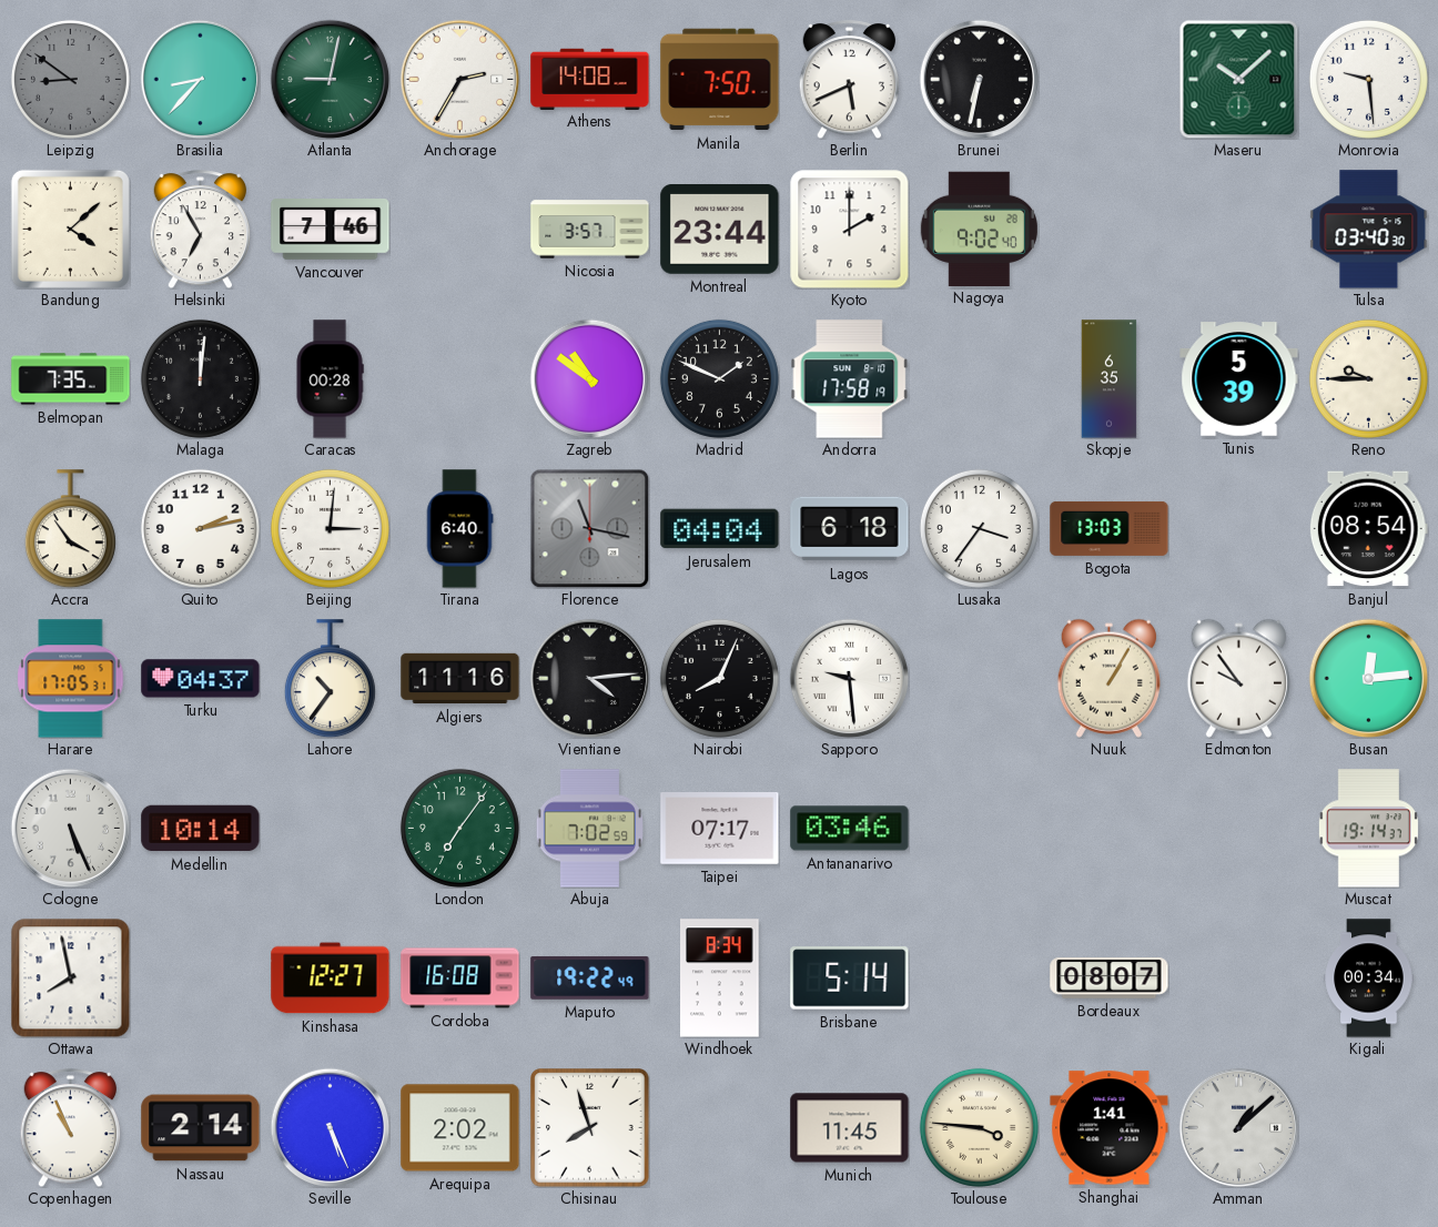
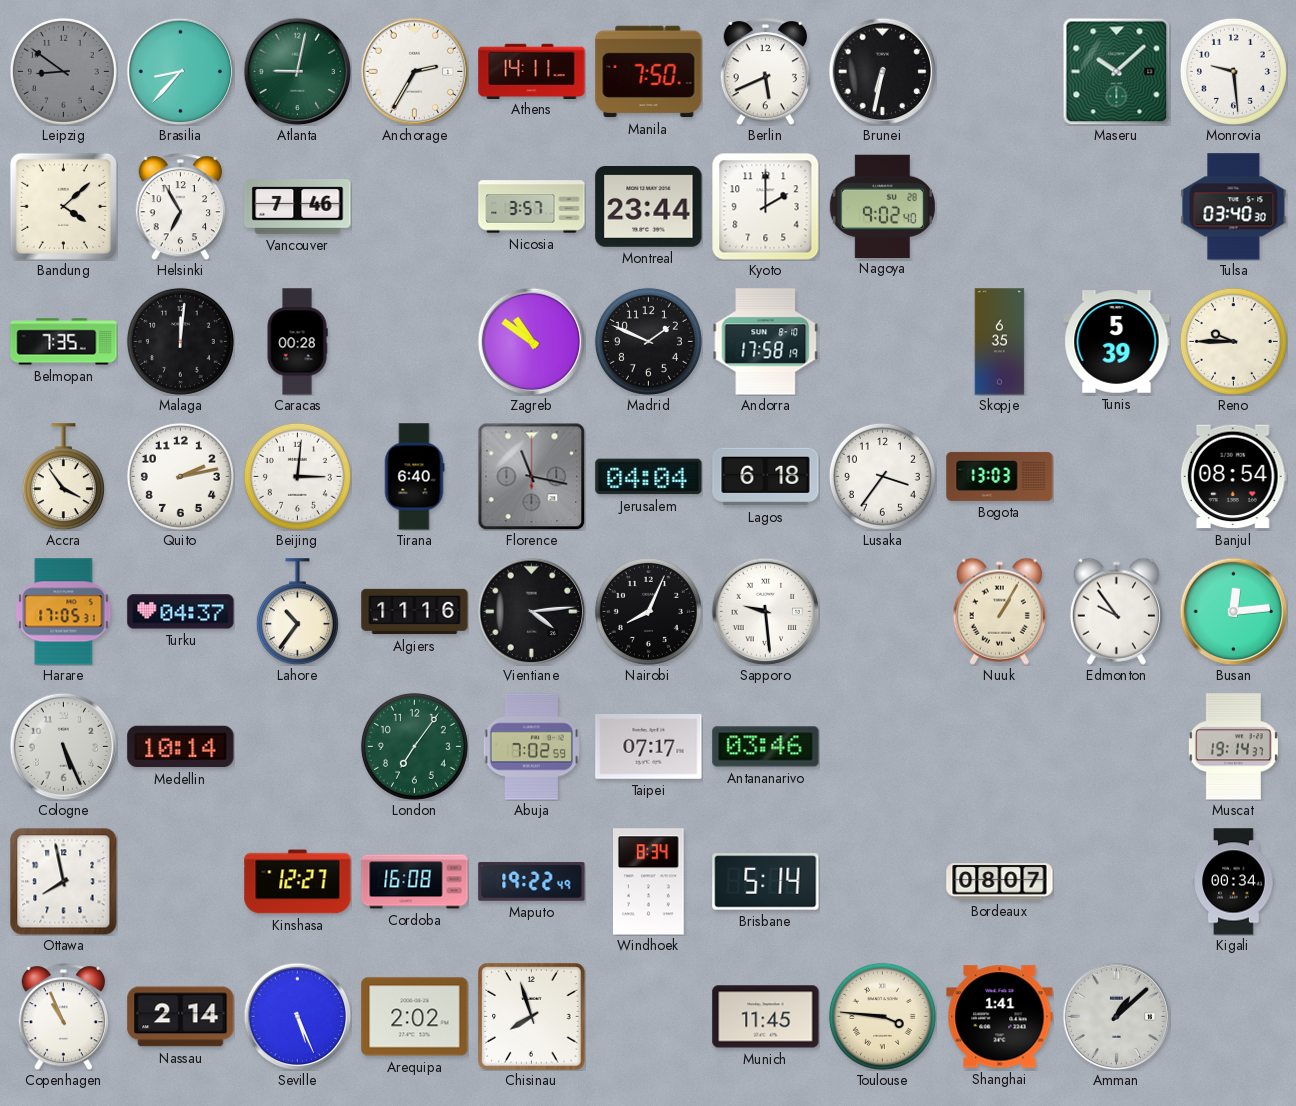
Athens: 14:08 -> 14:11
